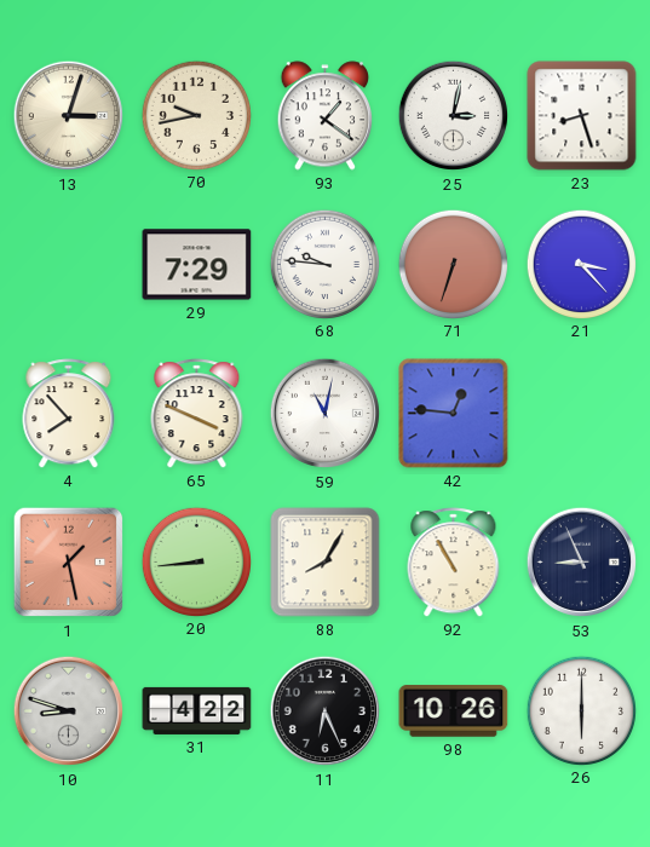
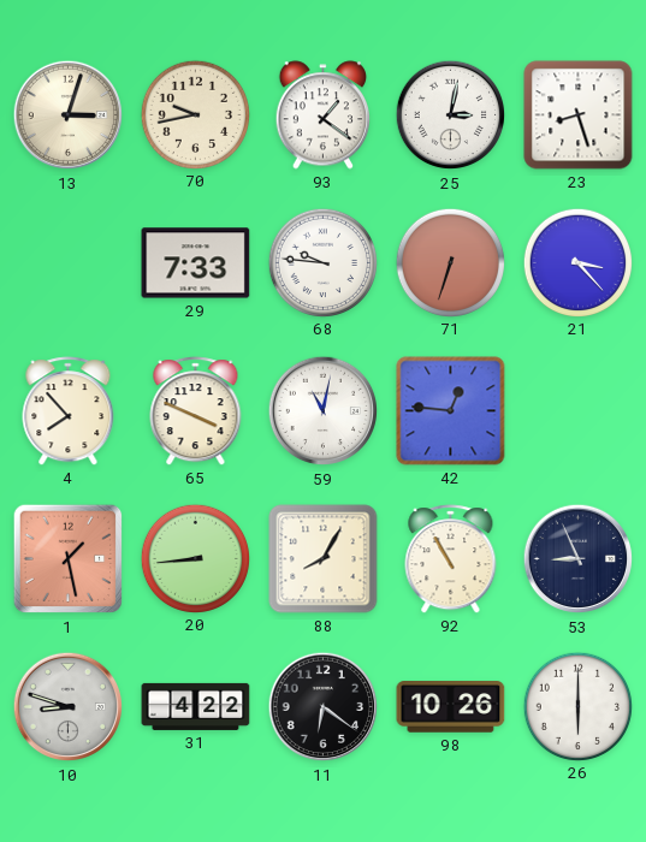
29: 7:29 -> 7:33
11: 6:26 -> 6:21
